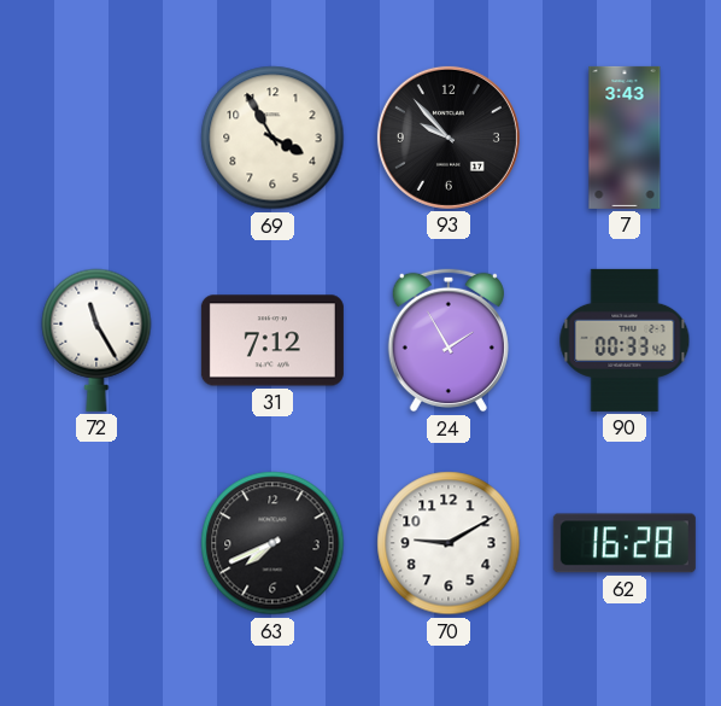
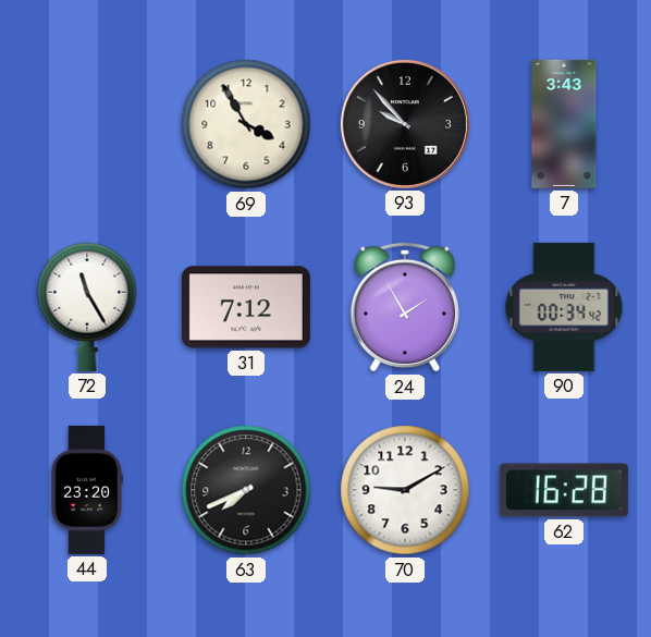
90: 00:33 -> 00:34
44: none -> 23:20
